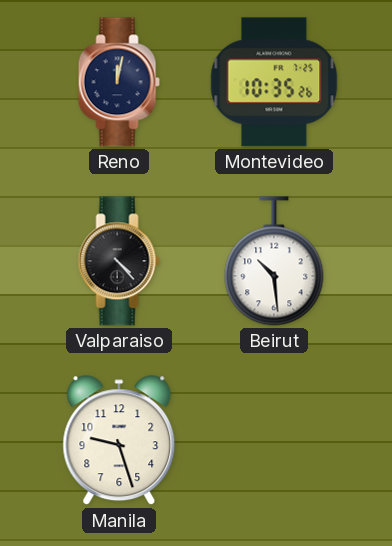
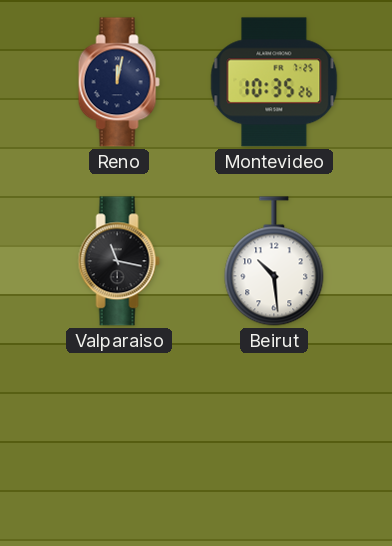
Valparaiso: 4:23 -> 11:17
Manila: 9:27 -> none
